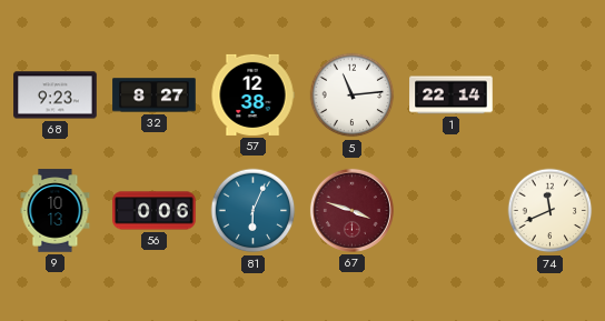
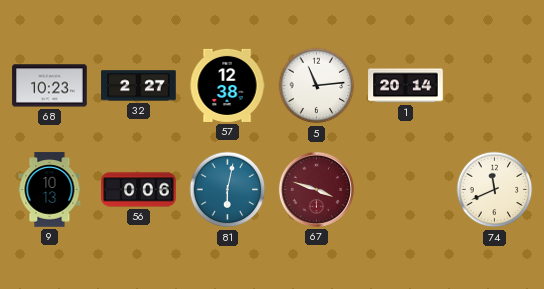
68: 9:23 -> 10:23
32: 8:27 -> 2:27
1: 22:14 -> 20:14
81: 6:04 -> 6:02
